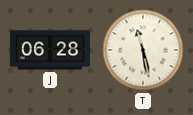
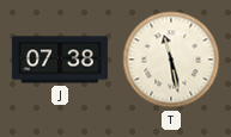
J: 06:28 -> 07:38
